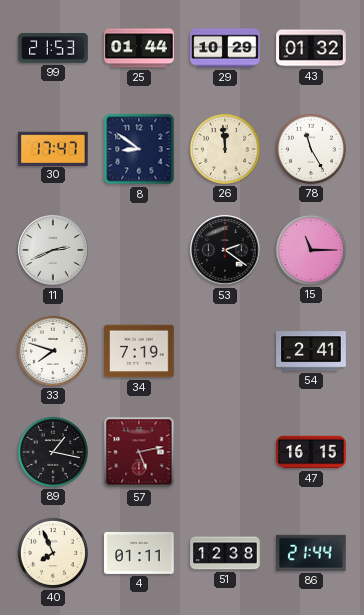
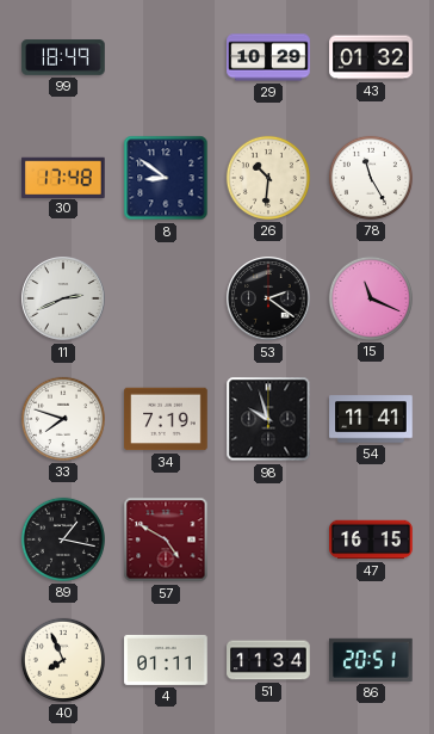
99: 21:53 -> 18:49
25: 01:44 -> none
30: 17:47 -> 17:48
26: 11:59 -> 10:31
15: 11:15 -> 11:19
98: none -> 9:57
54: 2:41 -> 11:41
57: 5:13 -> 4:50
51: 12:38 -> 11:34
86: 21:44 -> 20:51
